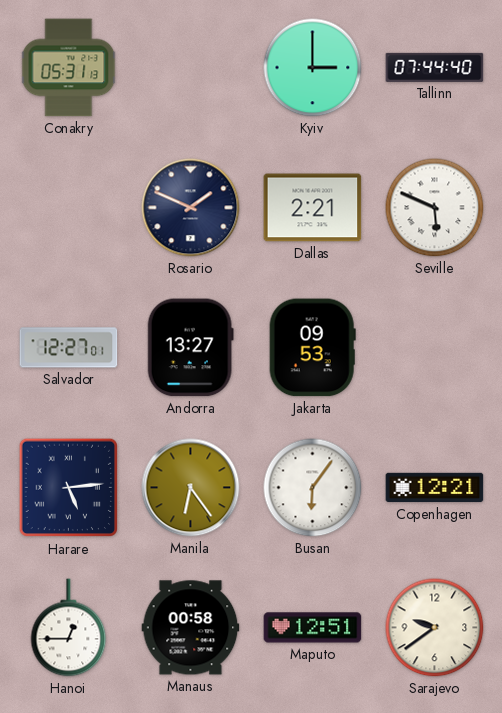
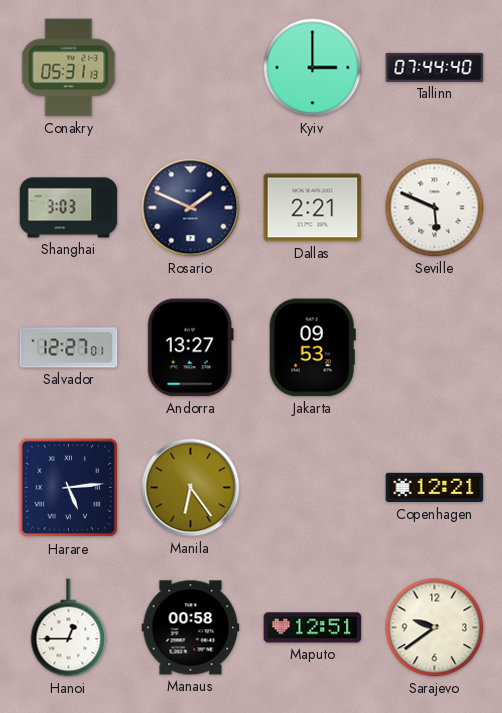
Shanghai: none -> 3:03
Busan: 6:06 -> none
